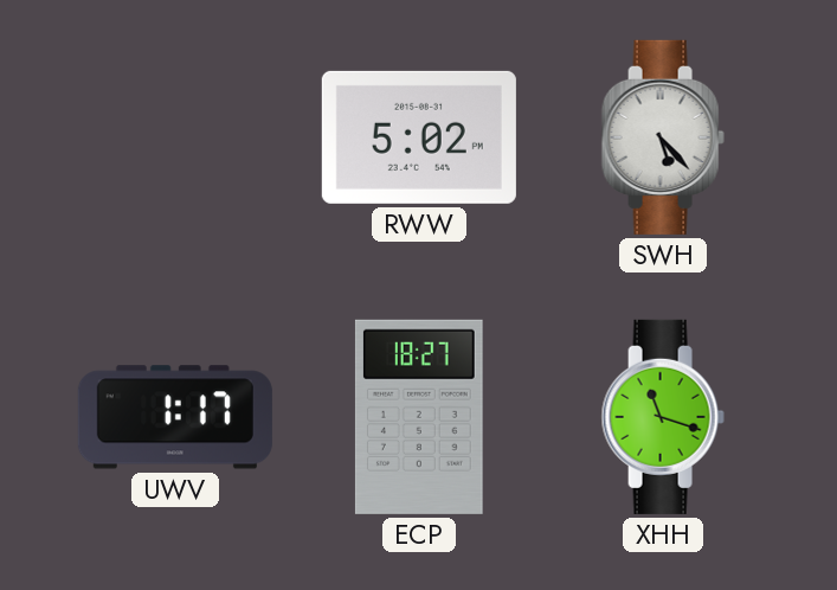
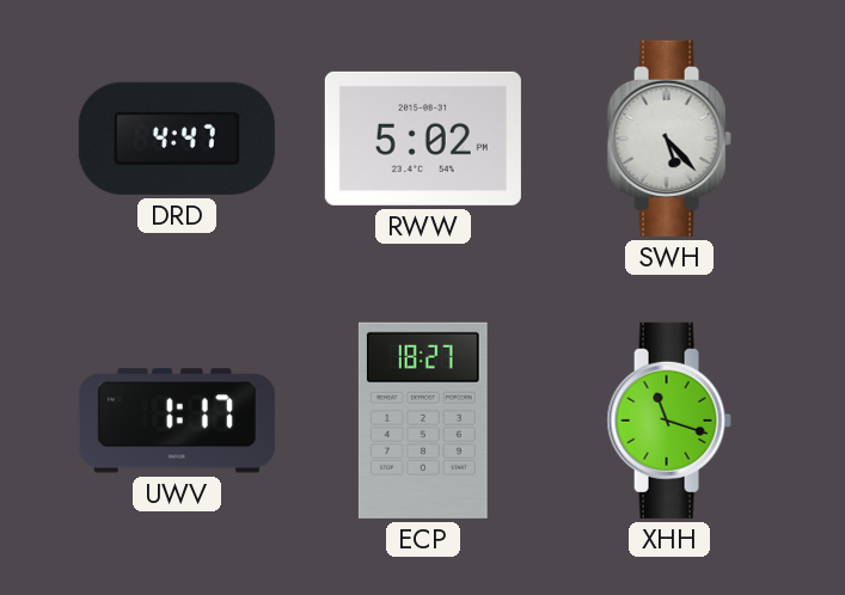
DRD: none -> 4:47
